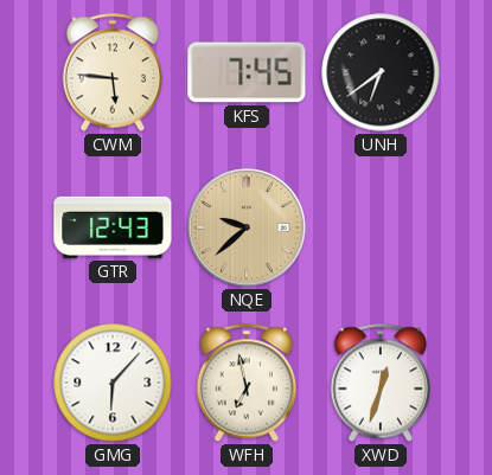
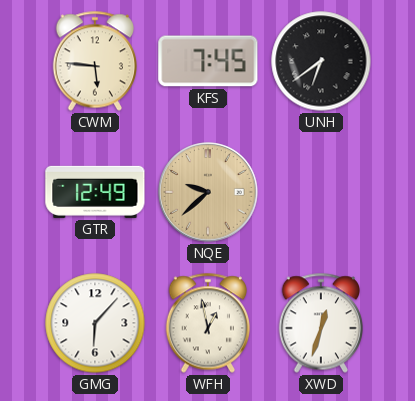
GTR: 12:43 -> 12:49
WFH: 6:58 -> 12:58
